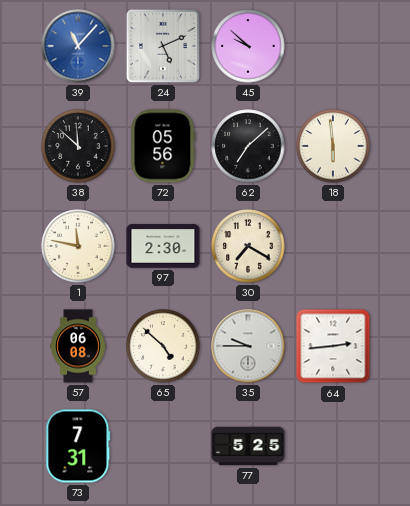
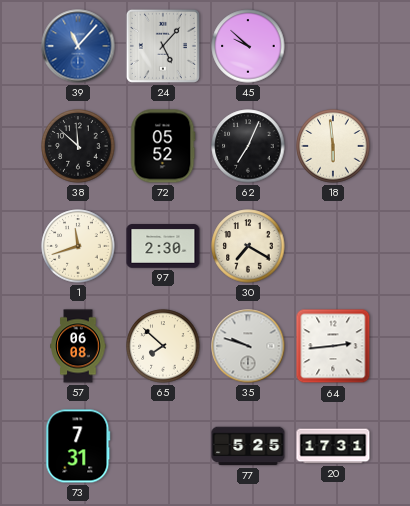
24: 5:11 -> 5:07
72: 05:56 -> 05:52
62: 7:08 -> 7:04
1: 11:47 -> 11:42
65: 4:52 -> 7:52
35: 9:45 -> 9:48
20: none -> 17:31
